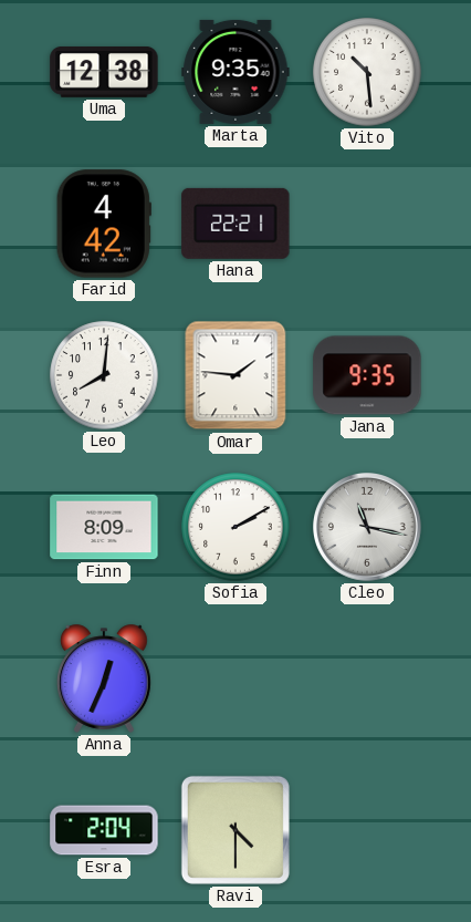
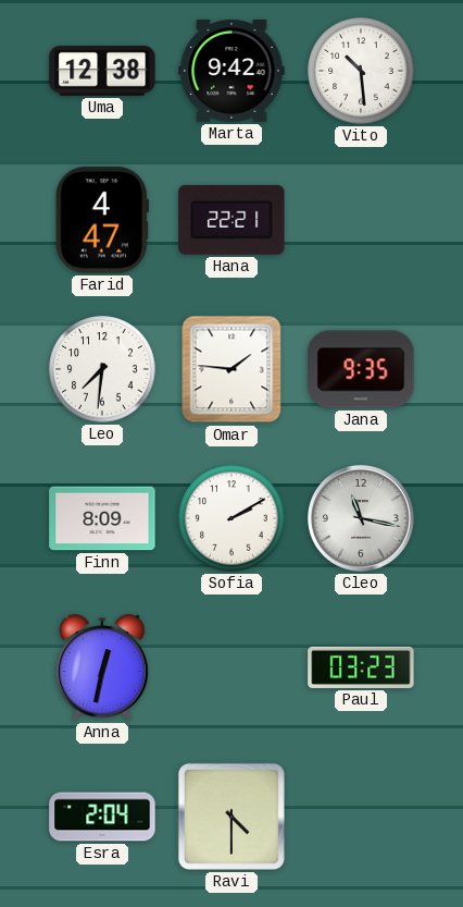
Marta: 9:35 -> 9:42
Farid: 4:42 -> 4:47
Leo: 8:01 -> 7:31
Anna: 12:34 -> 12:32
Paul: none -> 03:23
